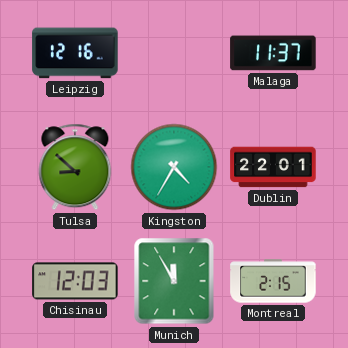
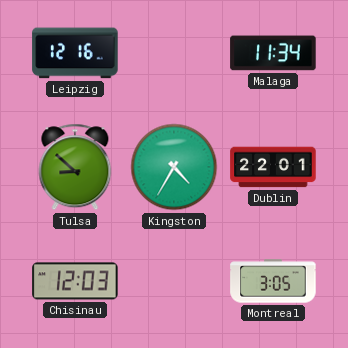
Malaga: 11:37 -> 11:34
Munich: 11:55 -> none
Montreal: 2:15 -> 3:05
